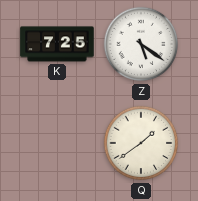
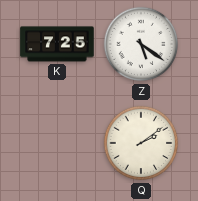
Q: 1:39 -> 2:09
